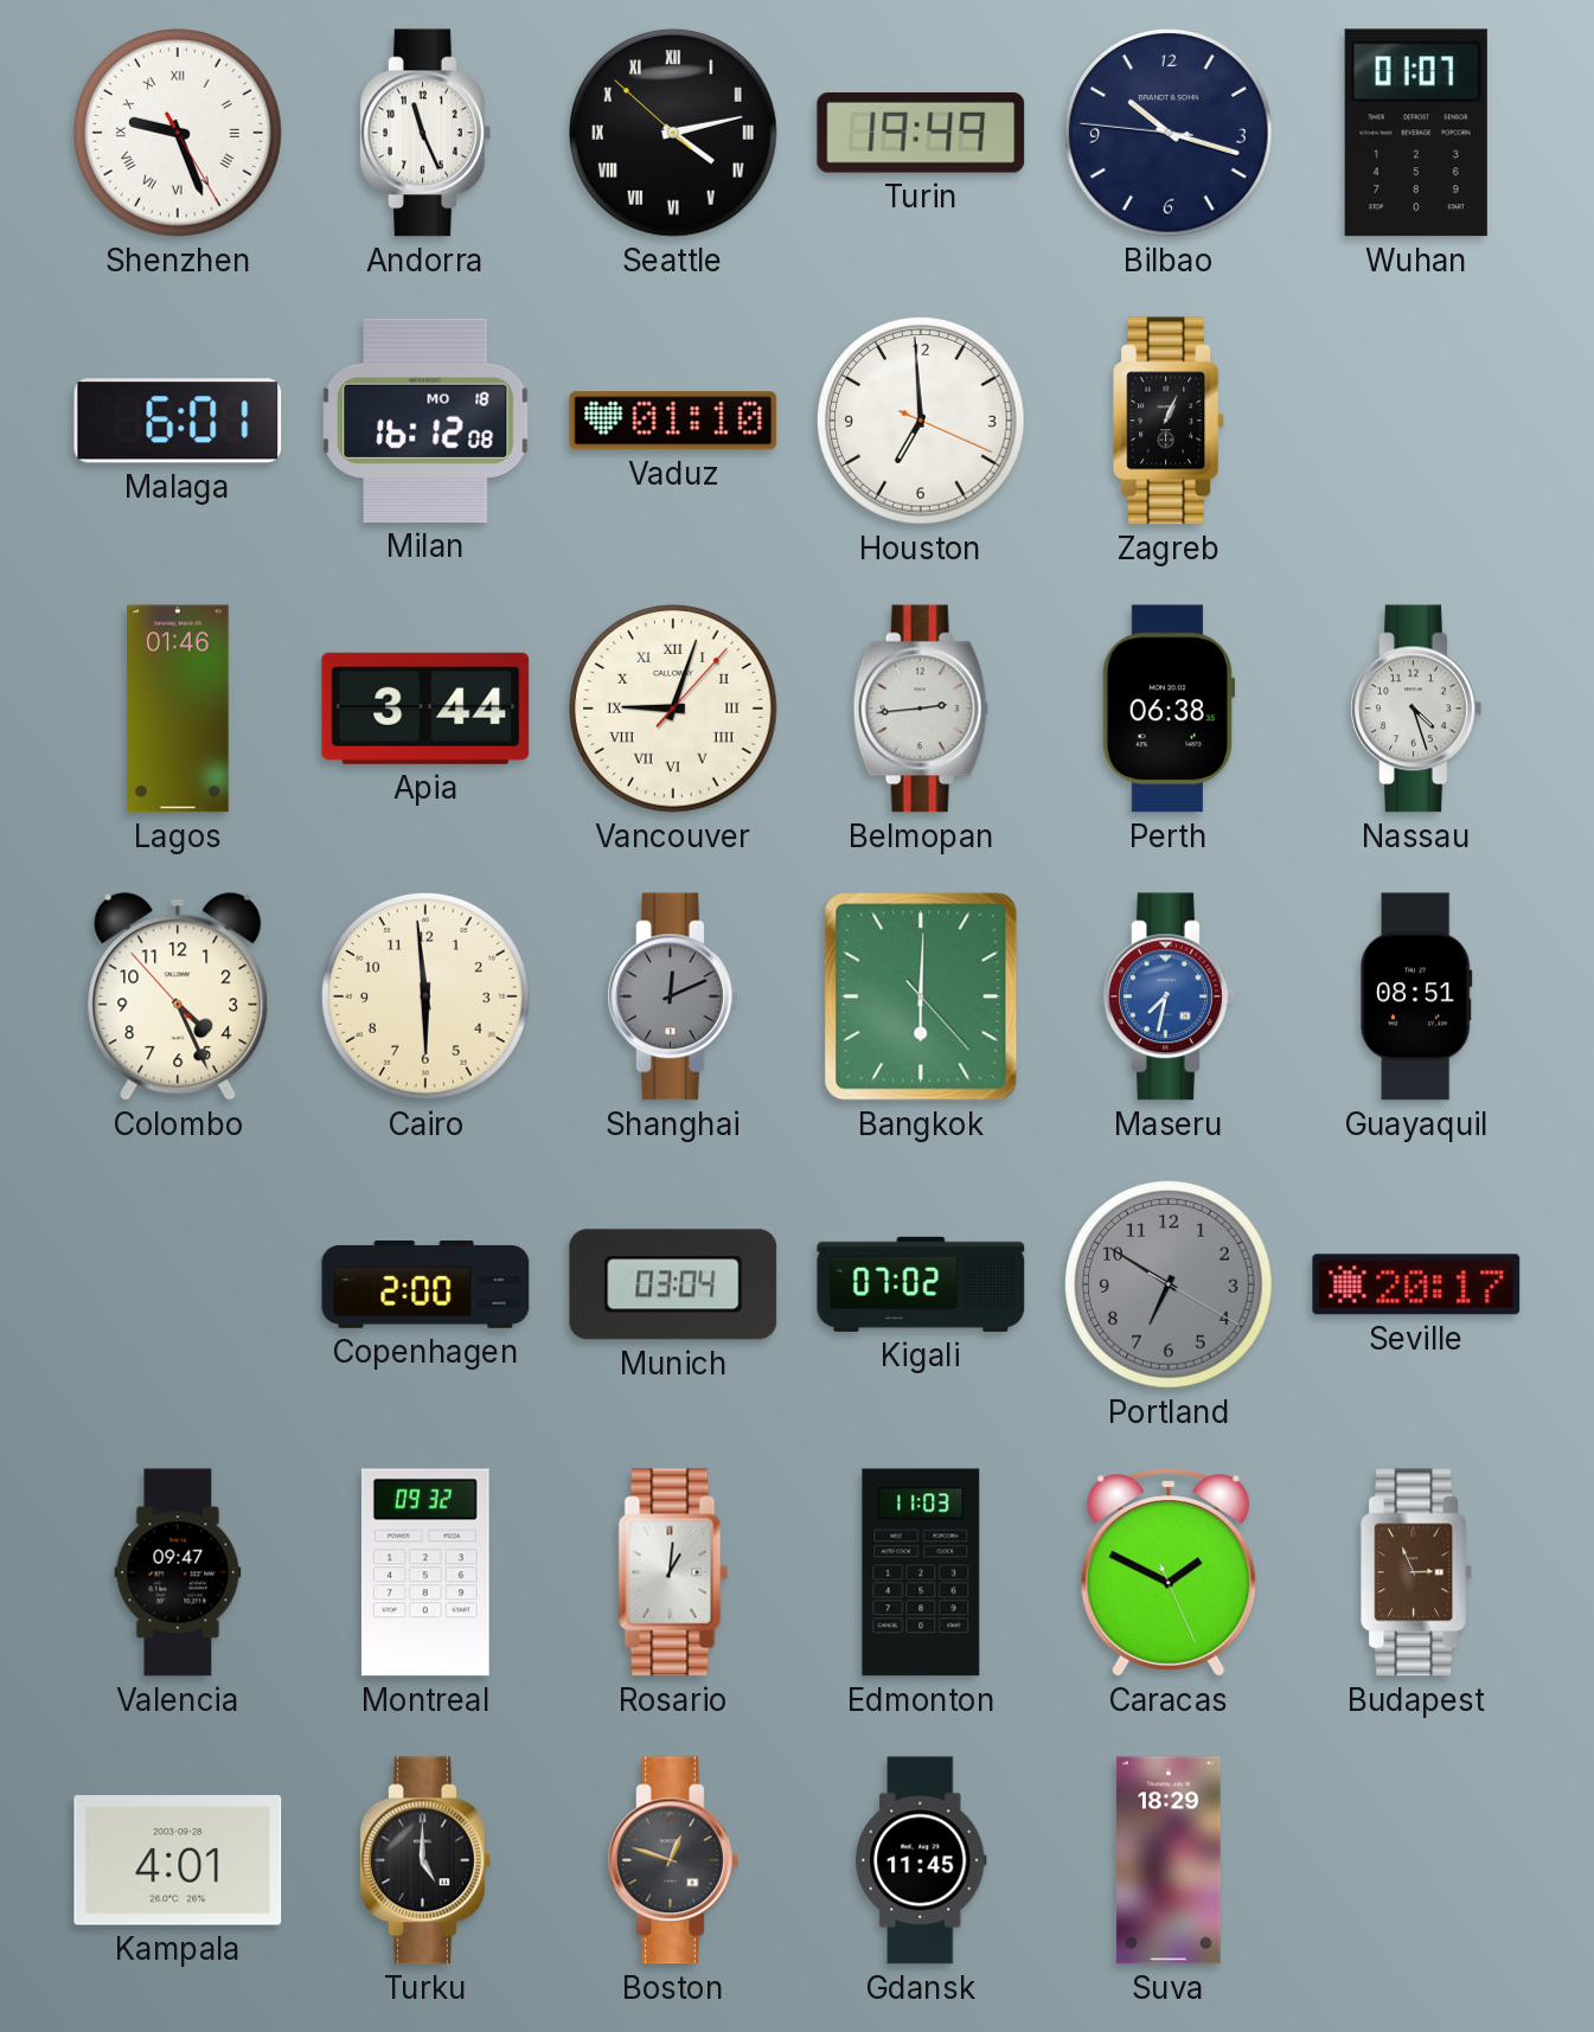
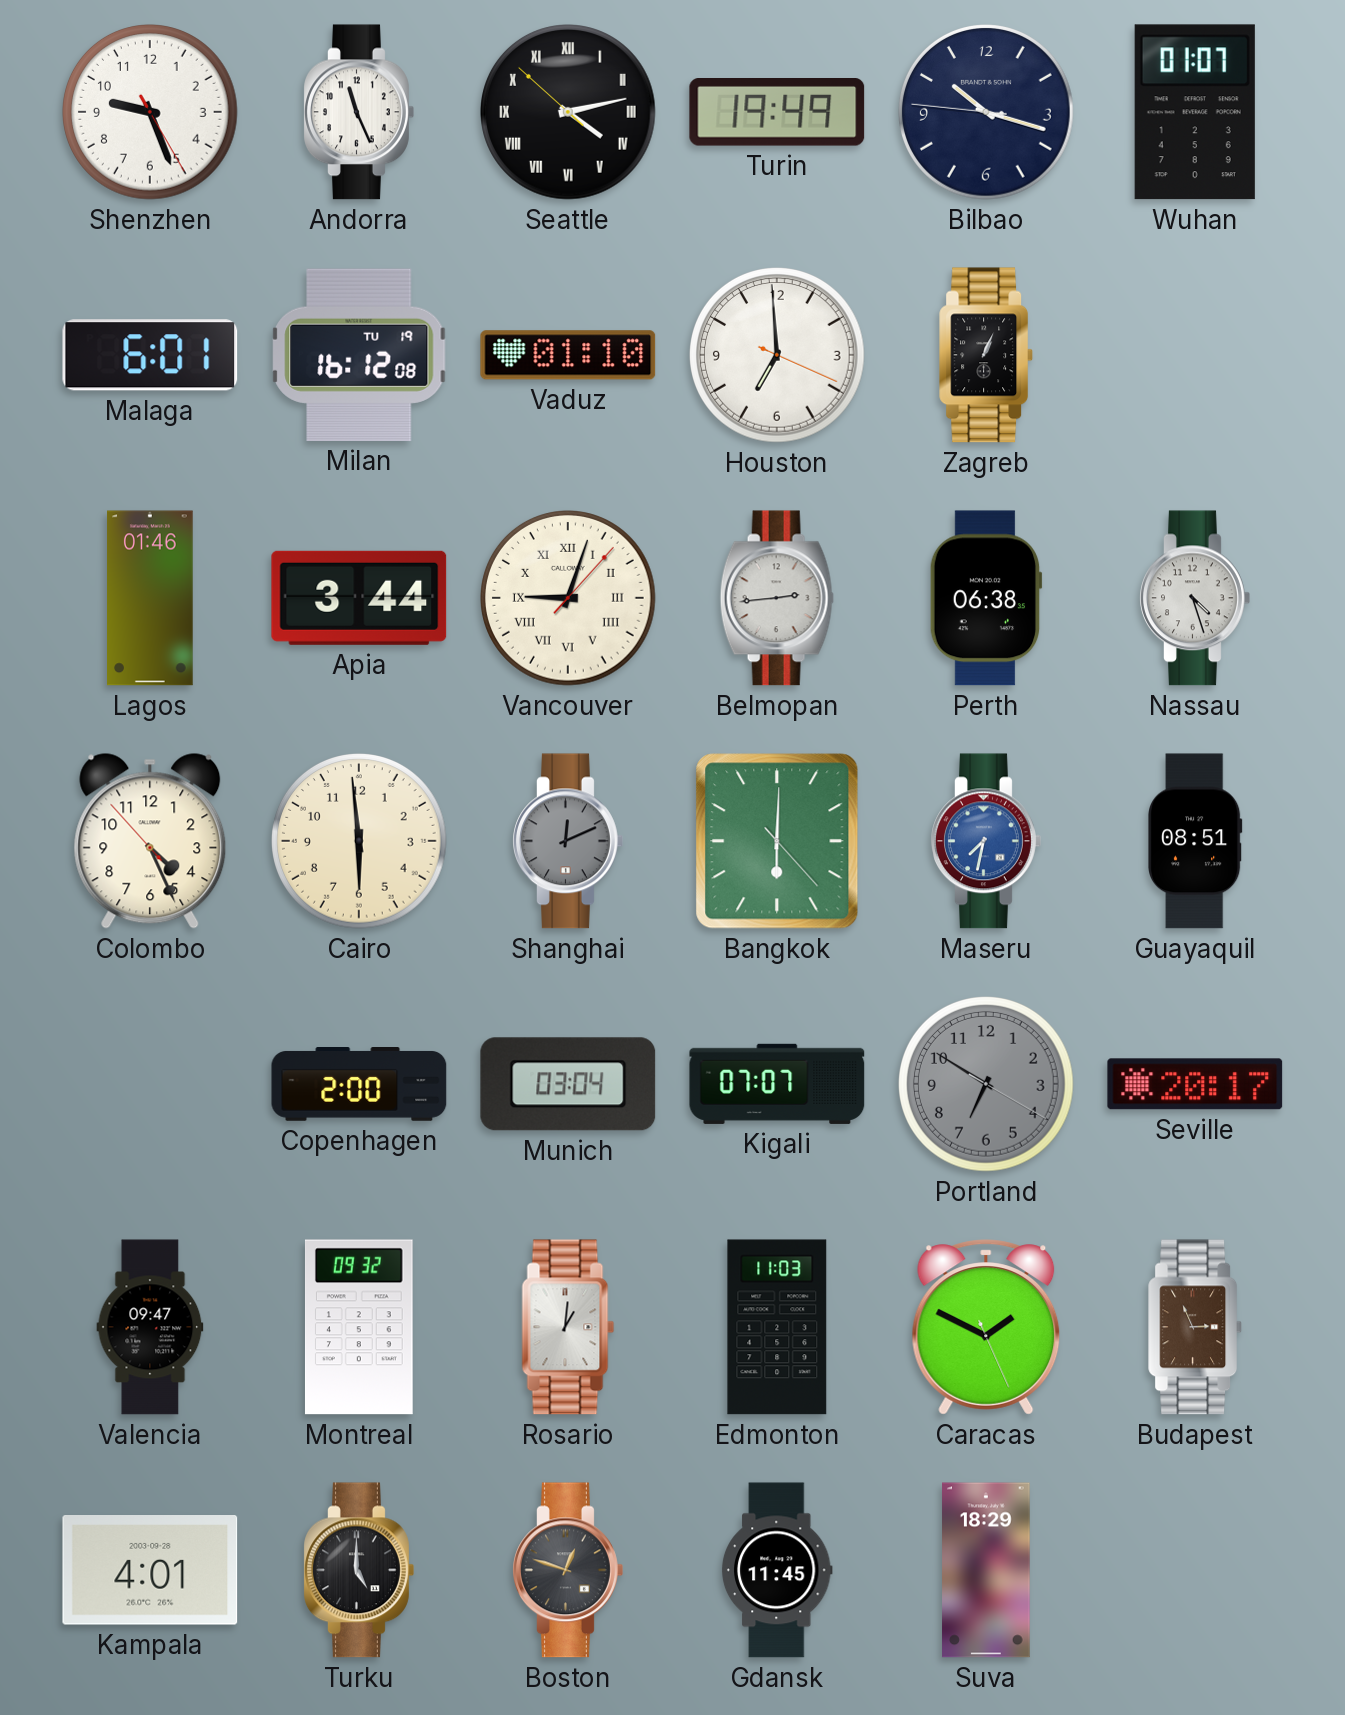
Shenzhen numerals: Roman -> Arabic
Milan date: MO 18 -> TU 19
Kigali: 07:02 -> 07:07
